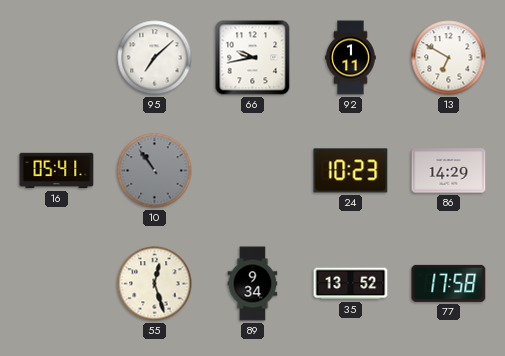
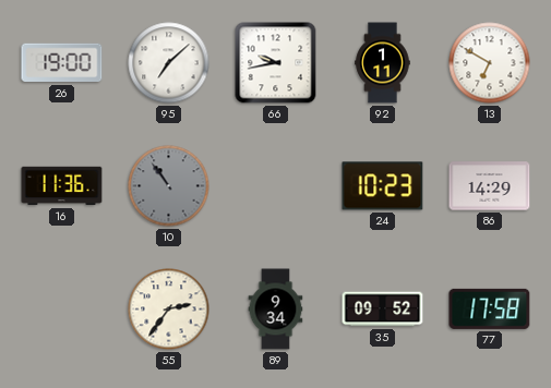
26: none -> 19:00
16: 05:41 -> 11:36
55: 12:27 -> 2:36
35: 13:52 -> 09:52
